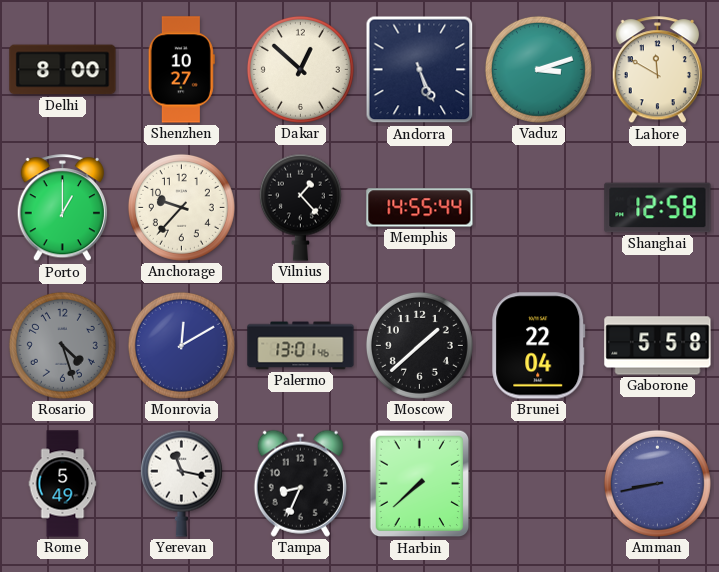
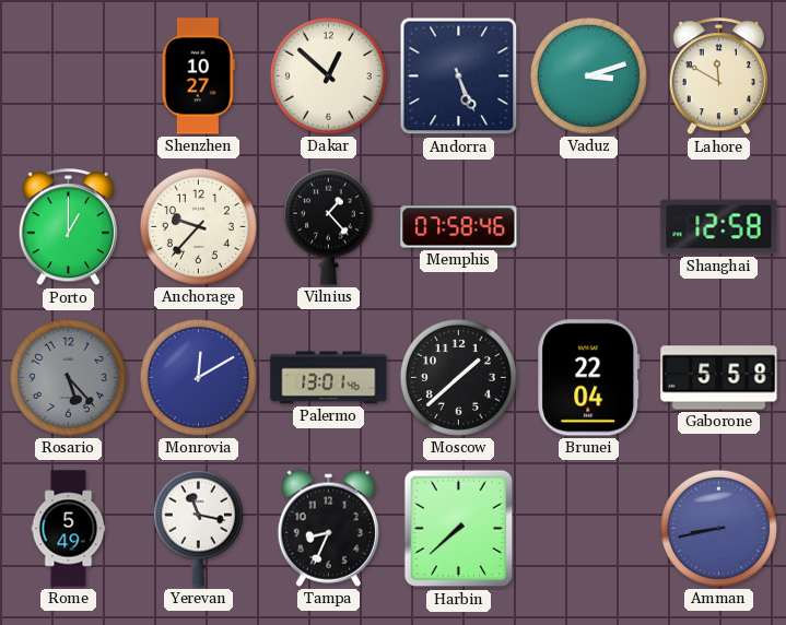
Delhi: 8:00 -> none
Memphis: 14:55 -> 07:58
Rosario: 4:27 -> 5:23
